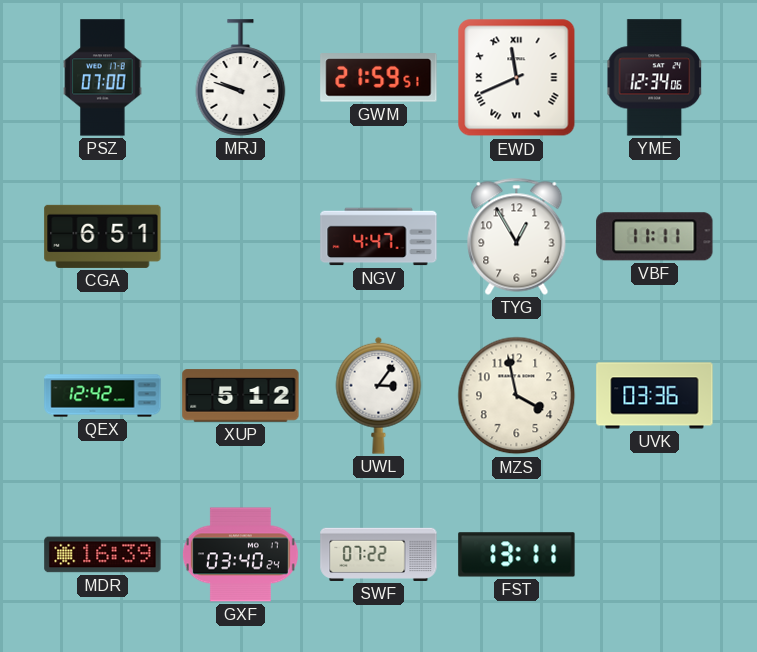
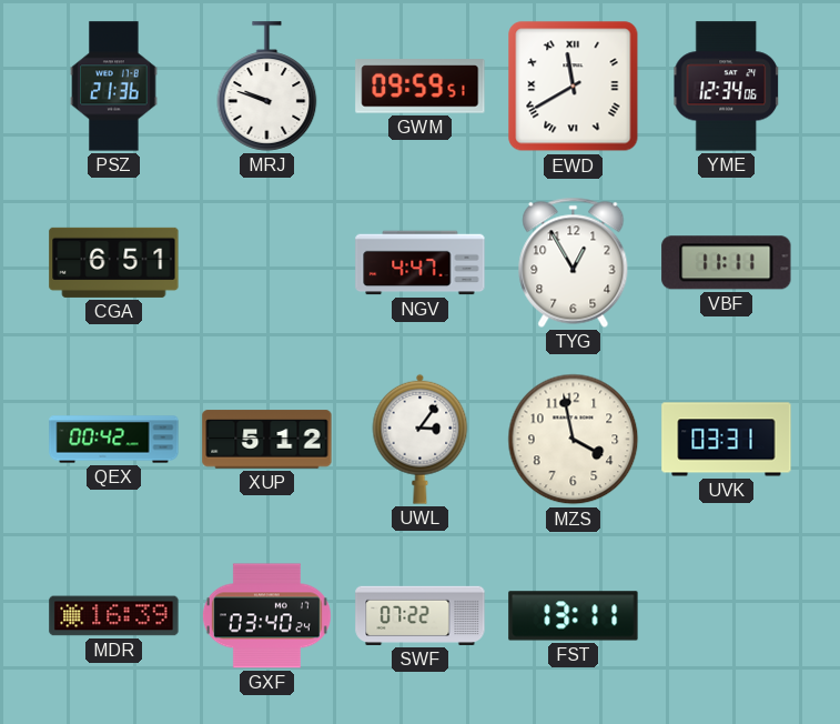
PSZ: 07:00 -> 21:36
GWM: 21:59 -> 09:59
EWD: 11:41 -> 11:40
QEX: 12:42 -> 00:42
UVK: 03:36 -> 03:31
